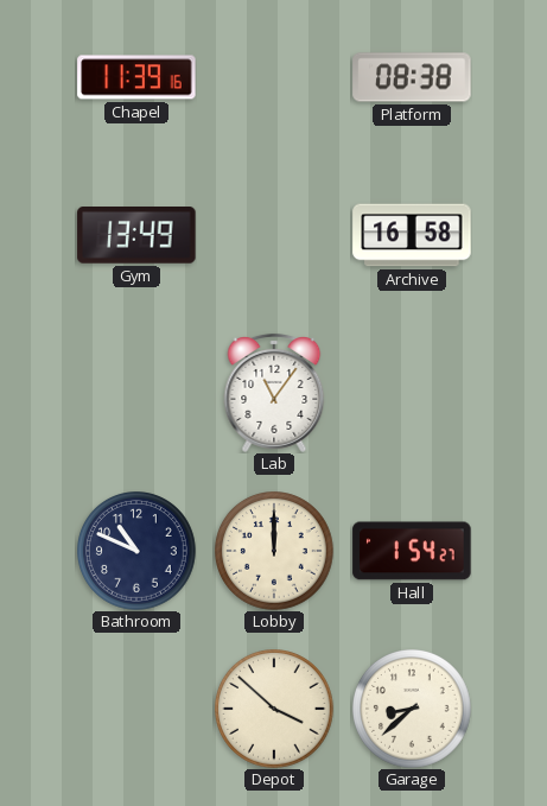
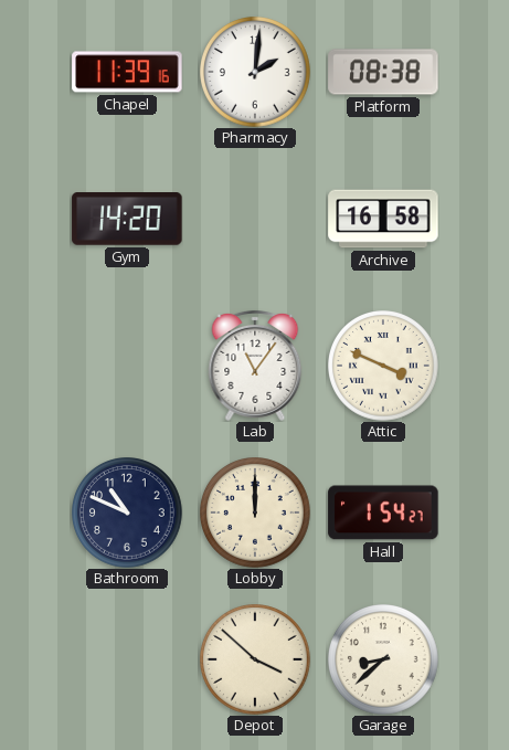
Pharmacy: none -> 2:01
Gym: 13:49 -> 14:20
Attic: none -> 3:49
